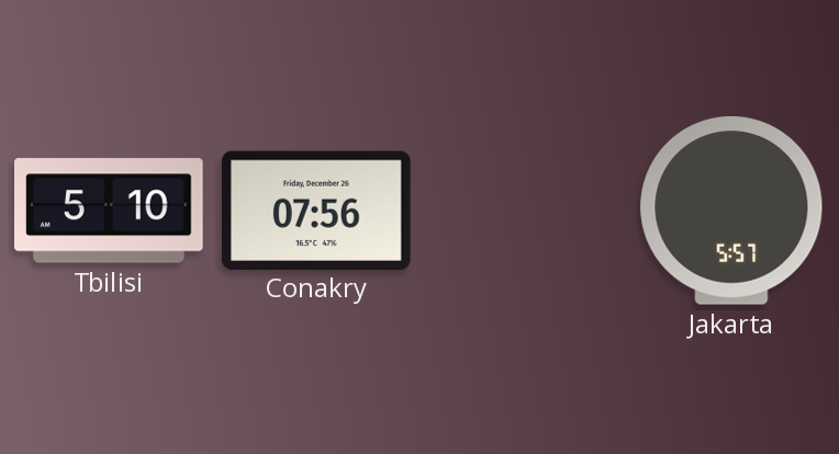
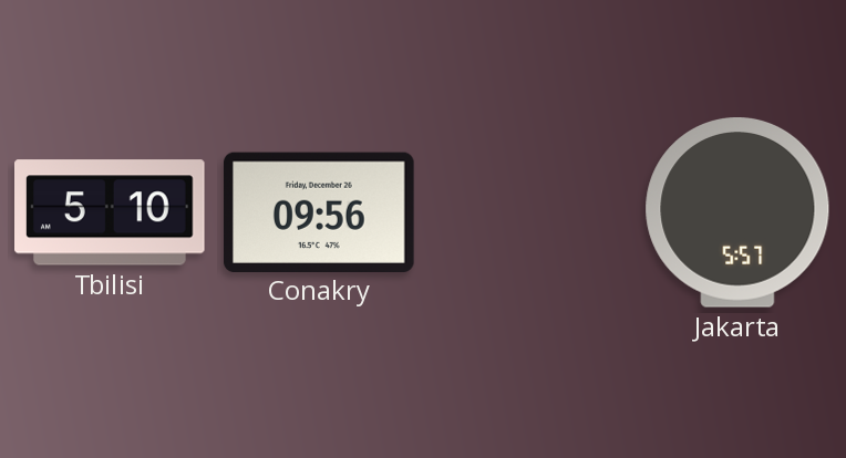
Conakry: 07:56 -> 09:56
